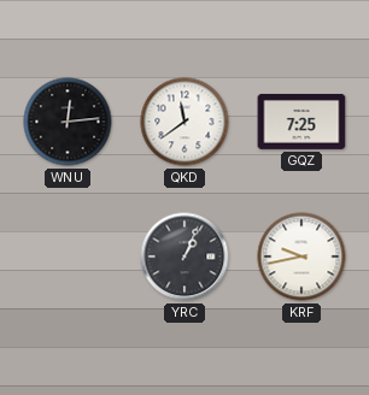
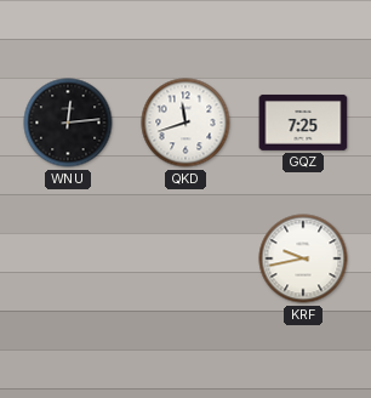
QKD: 11:39 -> 11:42
YRC: 1:04 -> none
